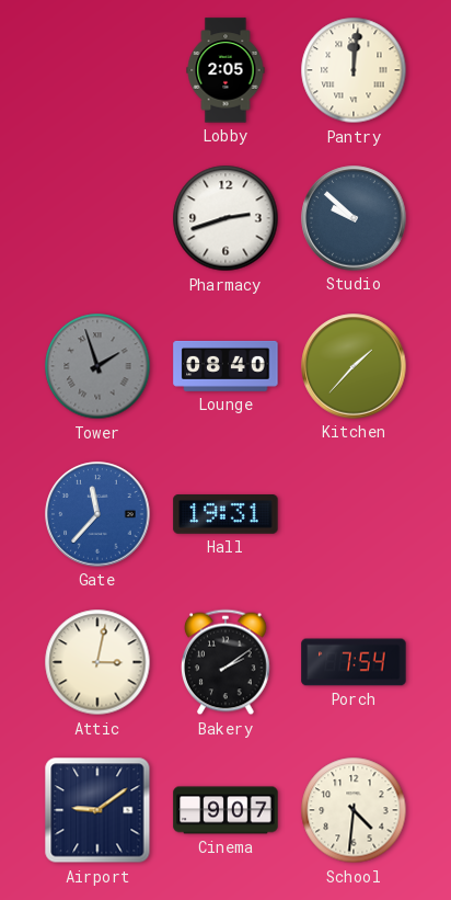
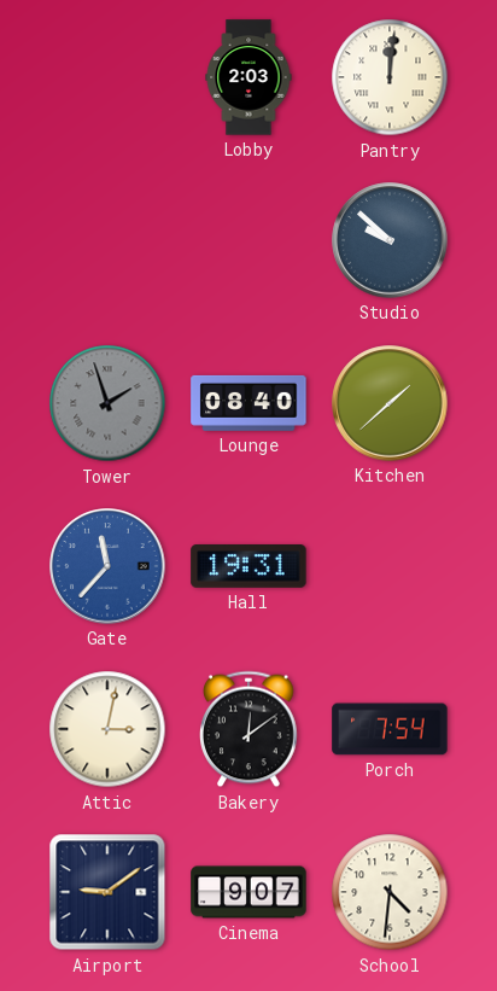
Lobby: 2:05 -> 2:03
Pharmacy: 2:42 -> none
Kitchen: 1:37 -> 1:38
Bakery: 2:09 -> 12:09
